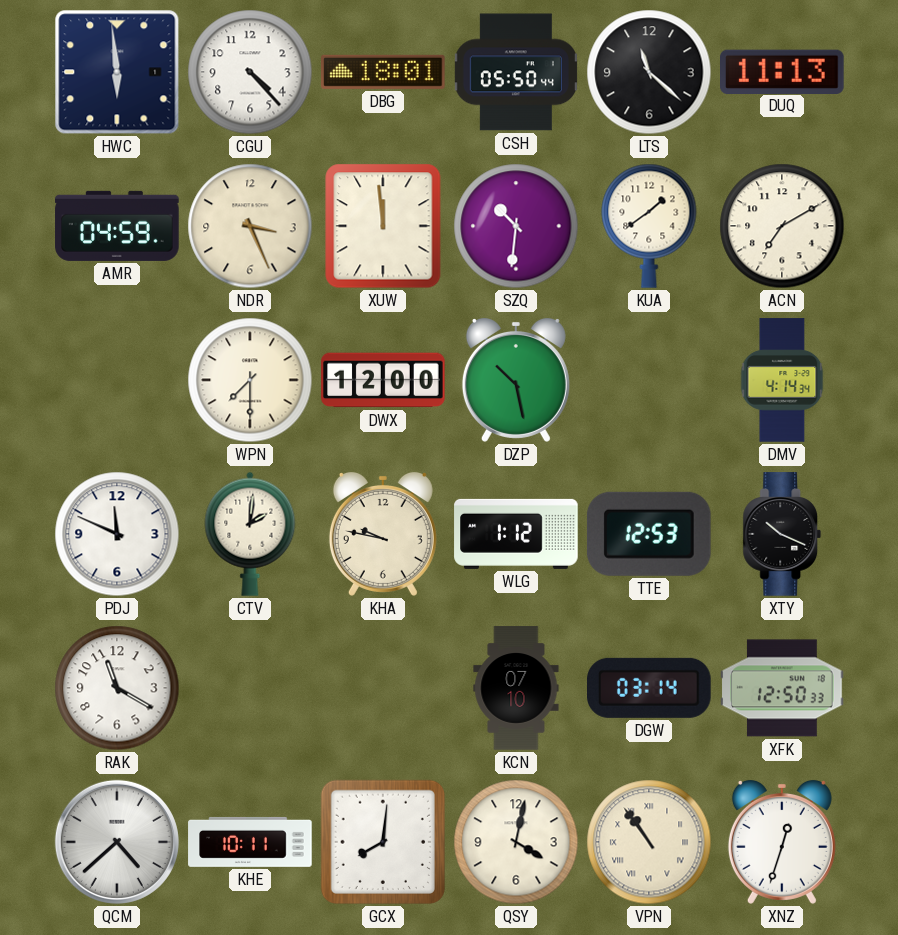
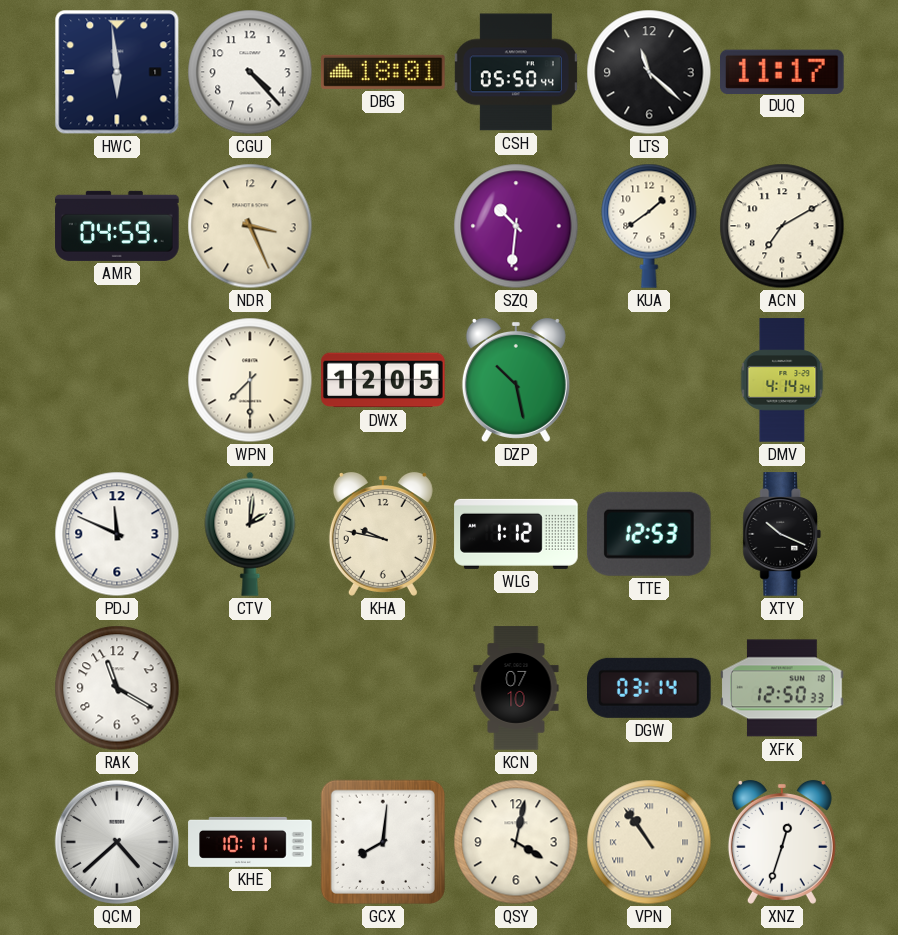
DUQ: 11:13 -> 11:17
XUW: 11:59 -> none
DWX: 12:00 -> 12:05
